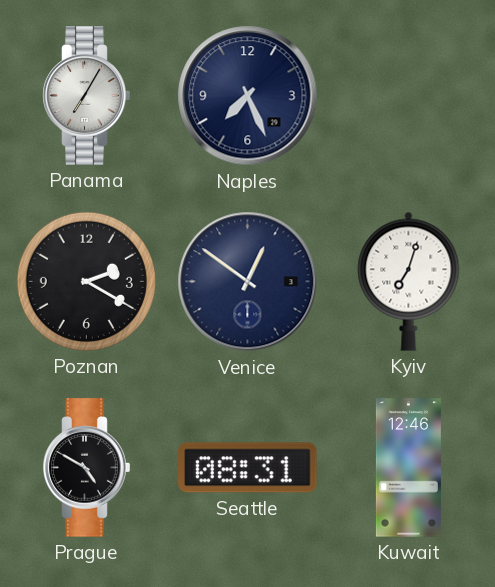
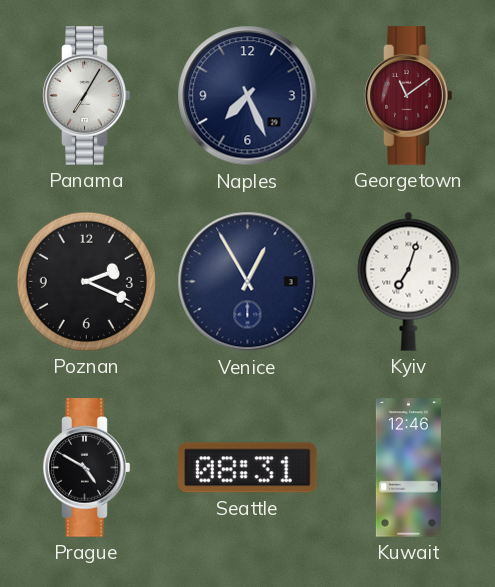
Georgetown: none -> 11:09
Poznan: 2:20 -> 2:19
Venice: 12:51 -> 12:55
